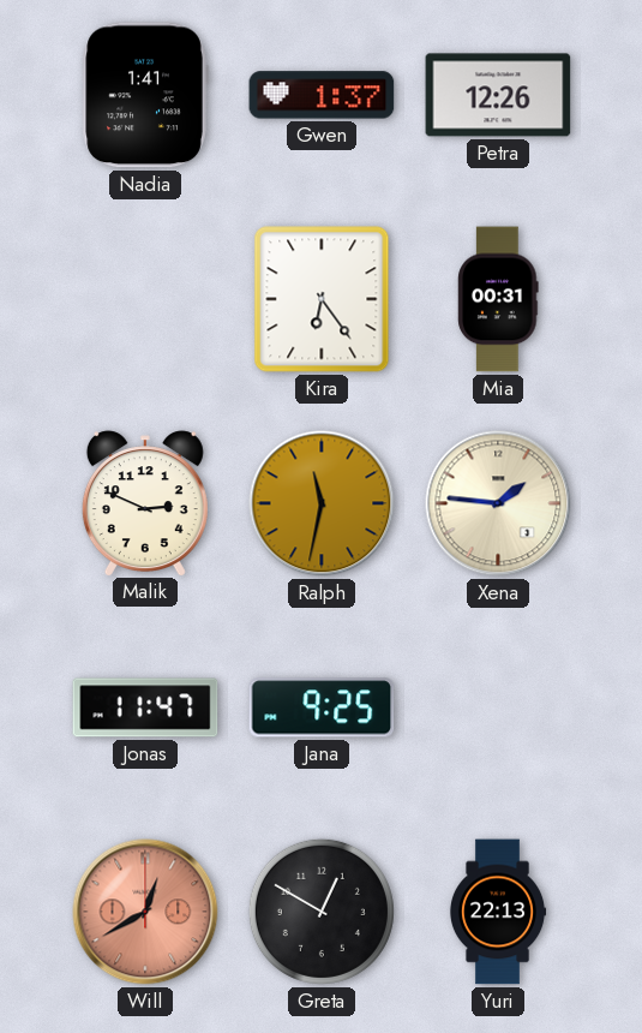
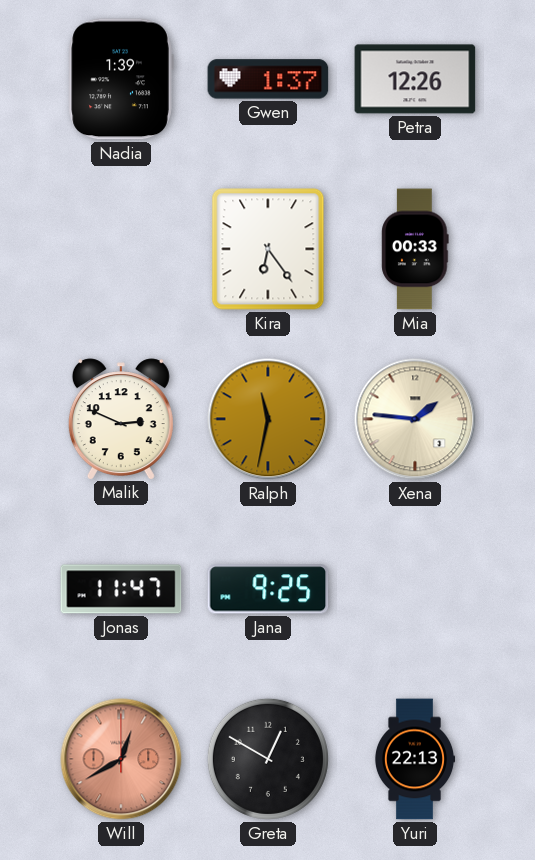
Nadia: 1:41 -> 1:39
Mia: 00:31 -> 00:33
